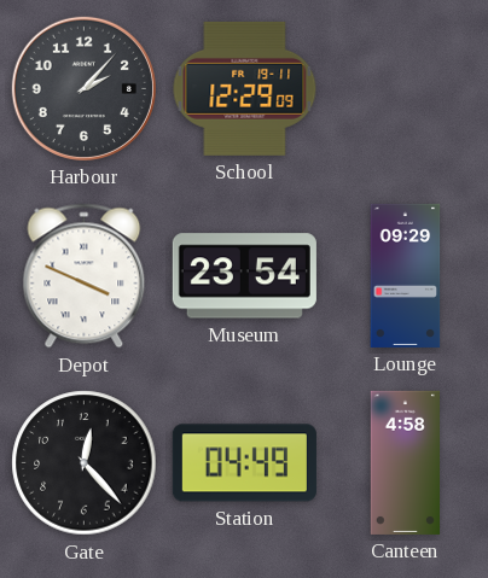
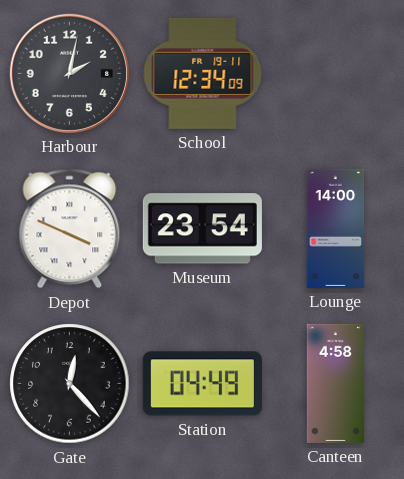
Harbour: 2:07 -> 2:02
School: 12:29 -> 12:34
Lounge: 09:29 -> 14:00
